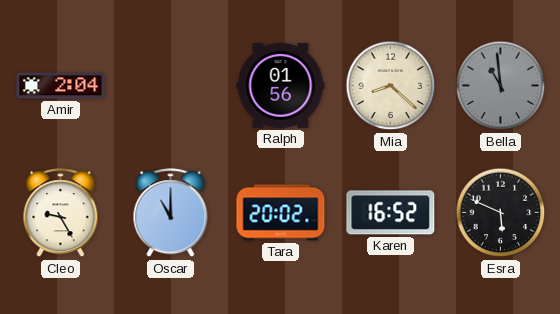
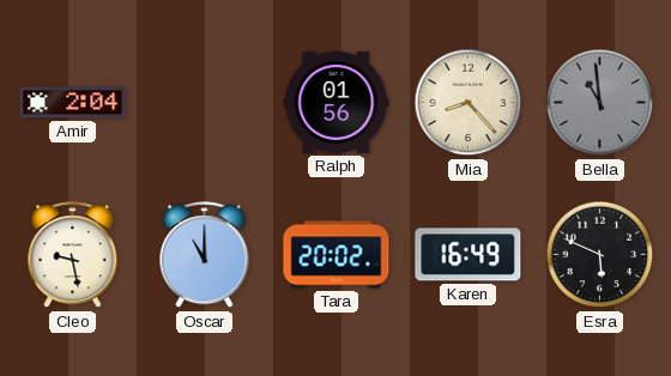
Mia: 8:22 -> 8:23
Cleo: 9:25 -> 9:28
Karen: 16:52 -> 16:49
